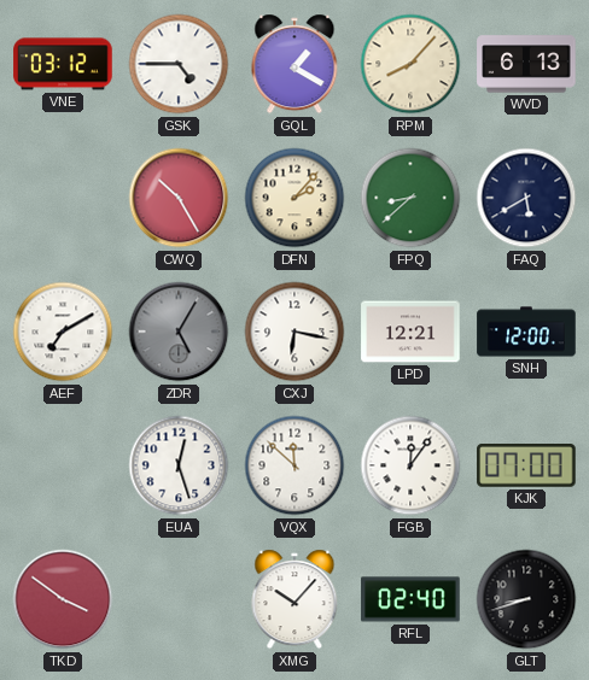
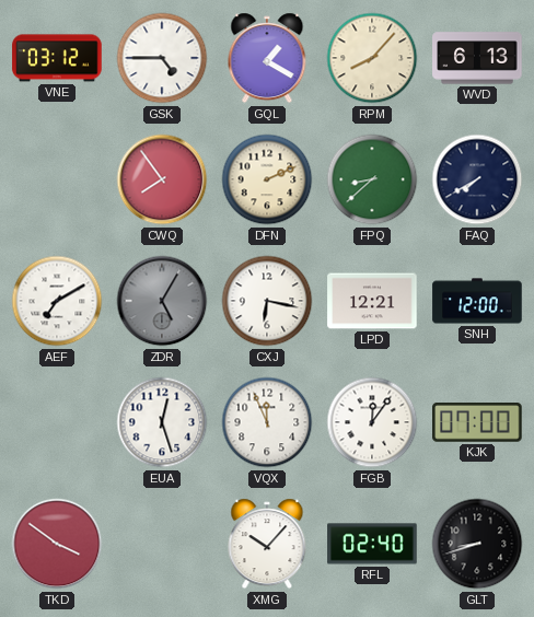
CWQ: 10:25 -> 7:54
DFN: 2:07 -> 2:11
FAQ: 5:40 -> 7:40
VQX: 11:52 -> 11:56
